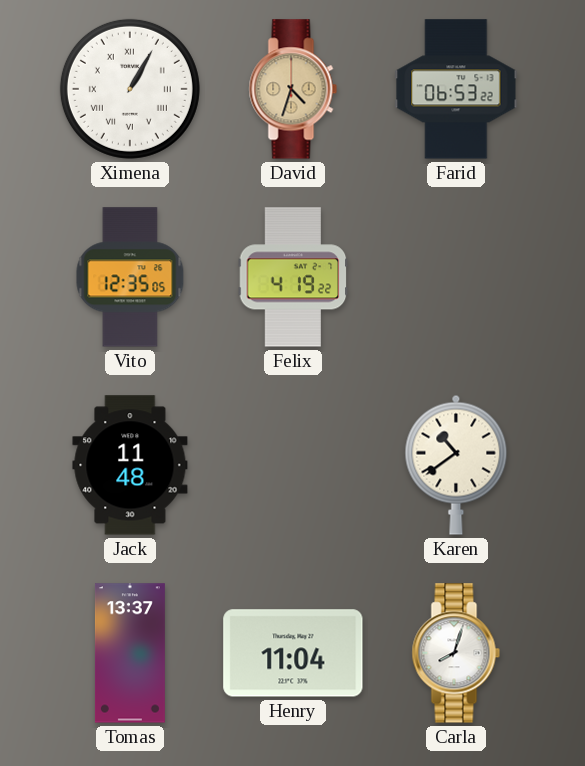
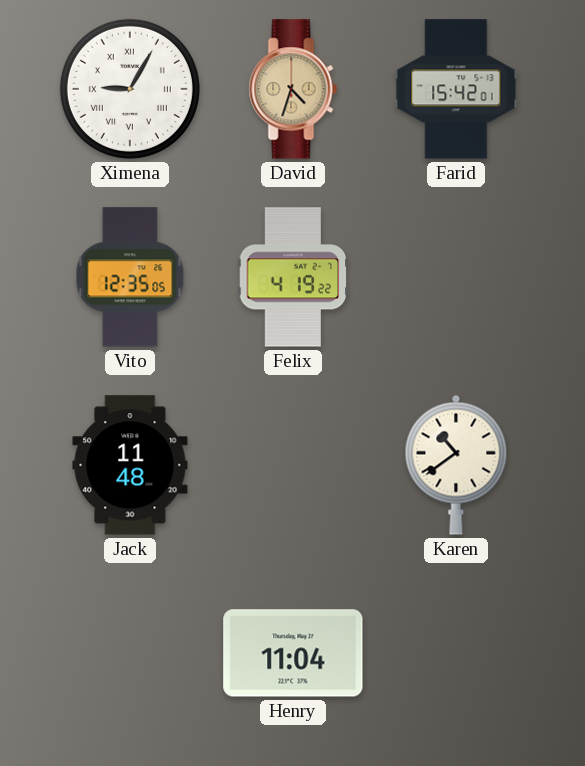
Ximena: 1:05 -> 9:05
Farid: 06:53 -> 15:42
Tomas: 13:37 -> none
Carla: 8:03 -> none
